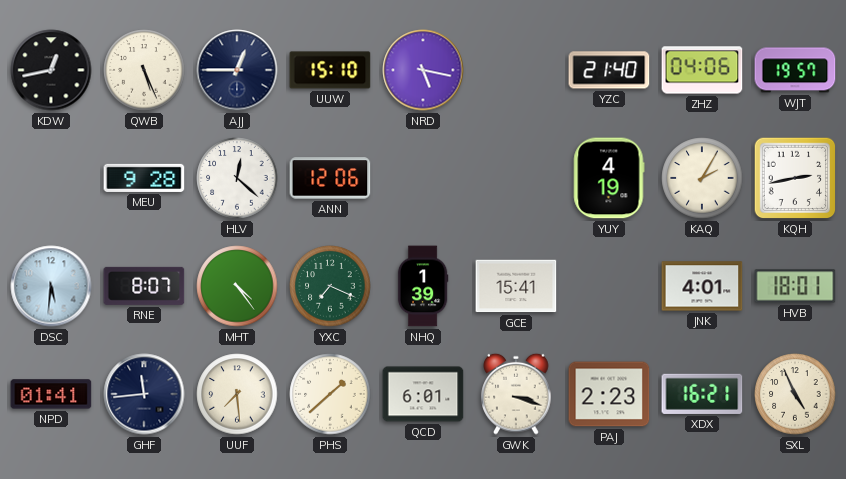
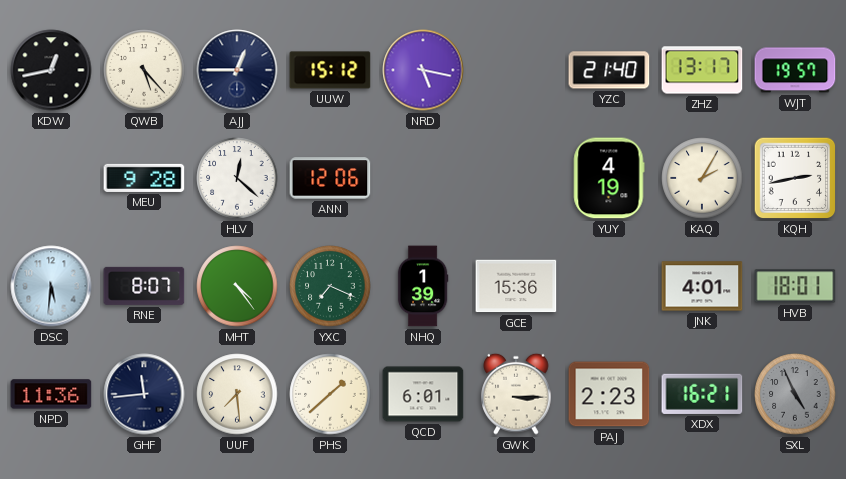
QWB: 5:26 -> 5:23
UUW: 15:10 -> 15:12
ZHZ: 04:06 -> 13:17
GCE: 15:41 -> 15:36
NPD: 01:41 -> 11:36
GWK: 3:18 -> 3:15
SXL dial: cream -> grey
